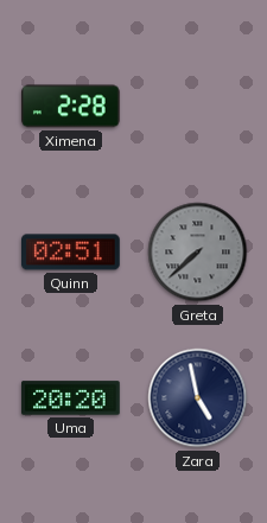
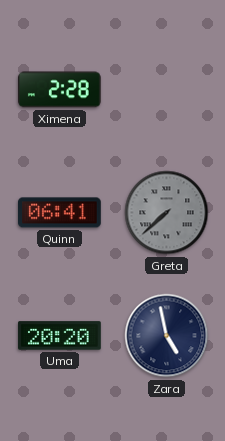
Quinn: 02:51 -> 06:41
